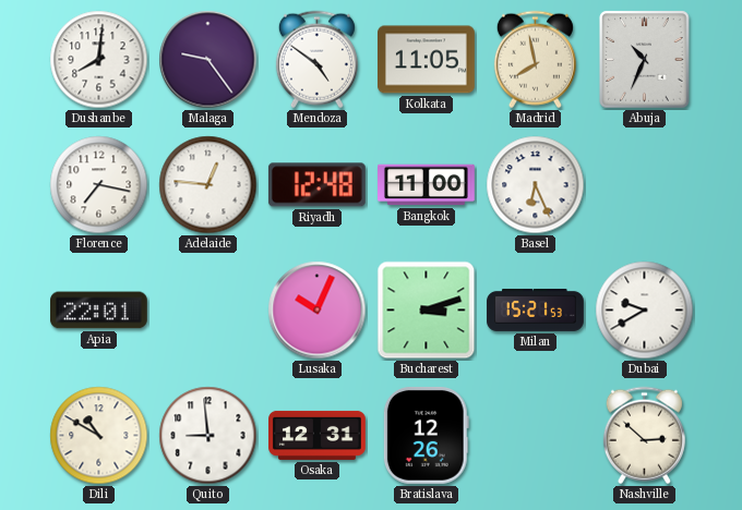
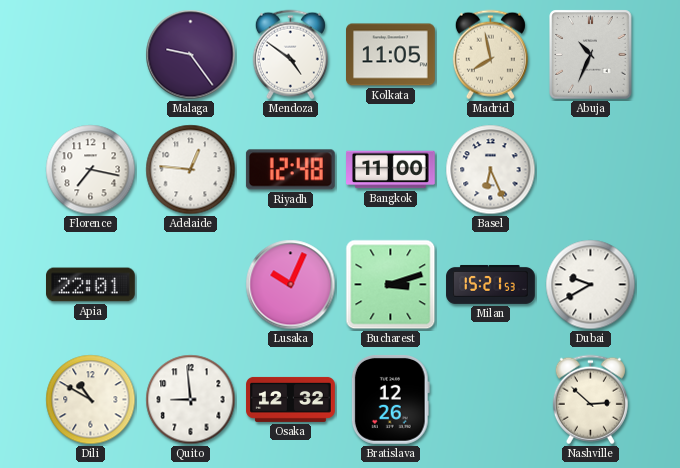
Dushanbe: 8:01 -> none
Osaka: 12:31 -> 12:32
